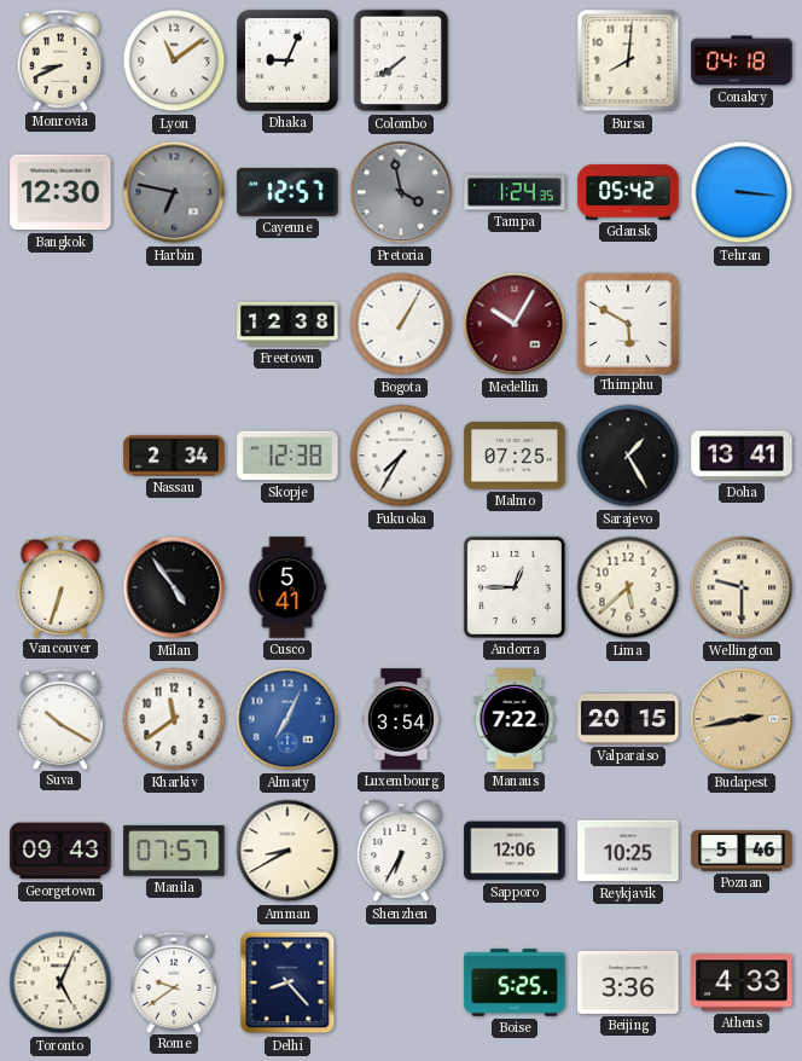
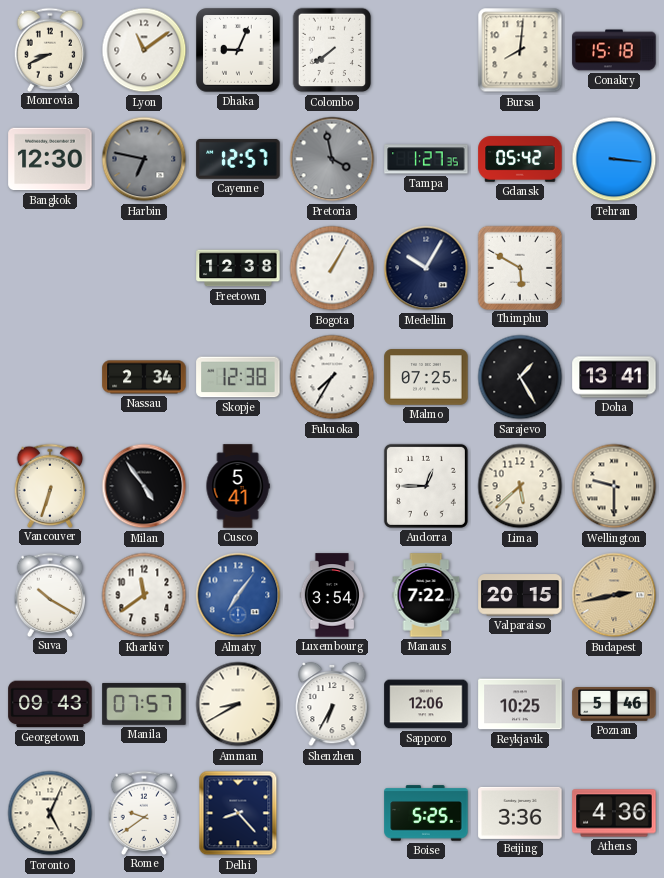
Conakry: 04:18 -> 15:18
Tampa: 1:24 -> 1:27
Medellin dial: burgundy -> navy
Almaty: 7:04 -> 7:06
Athens: 4:33 -> 4:36
